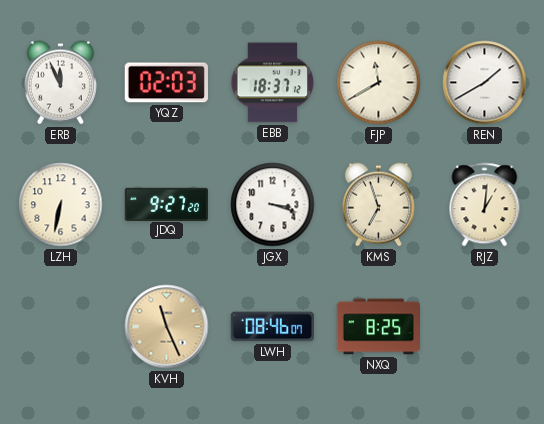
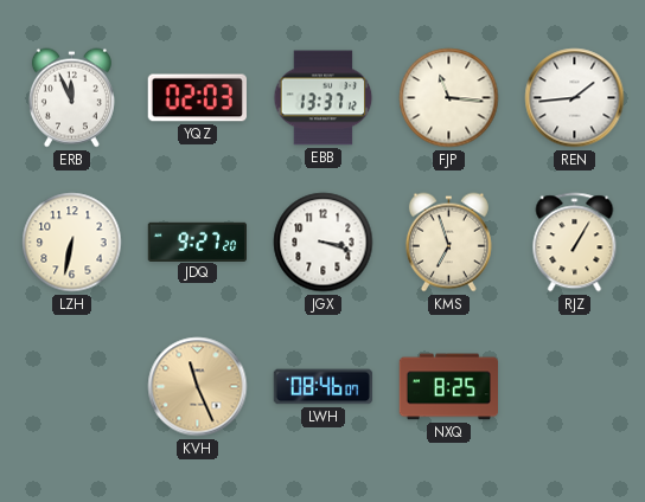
EBB: 18:37 -> 13:37
FJP: 11:40 -> 11:16
REN: 1:40 -> 1:44
RJZ: 1:01 -> 1:05
